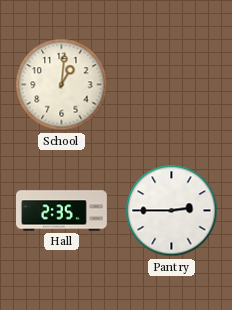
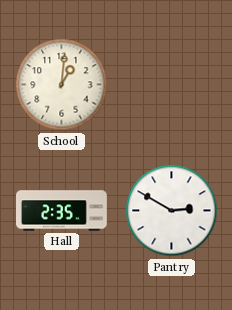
Pantry: 2:45 -> 2:50
